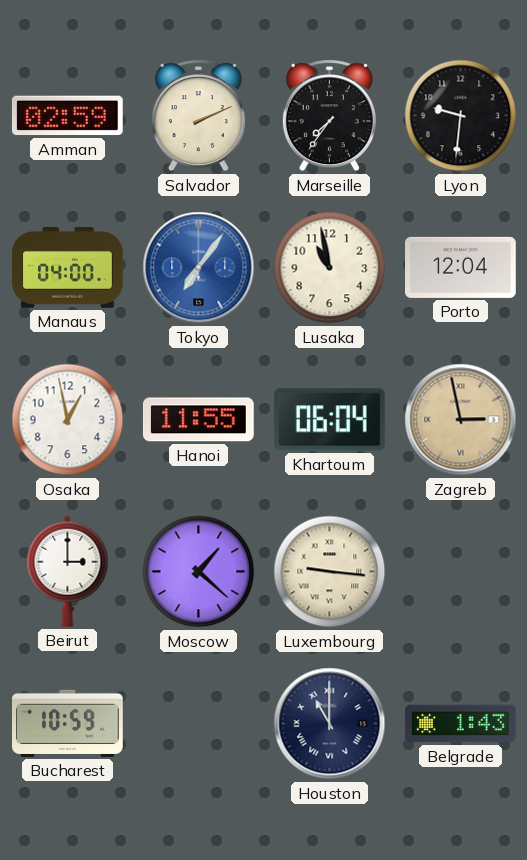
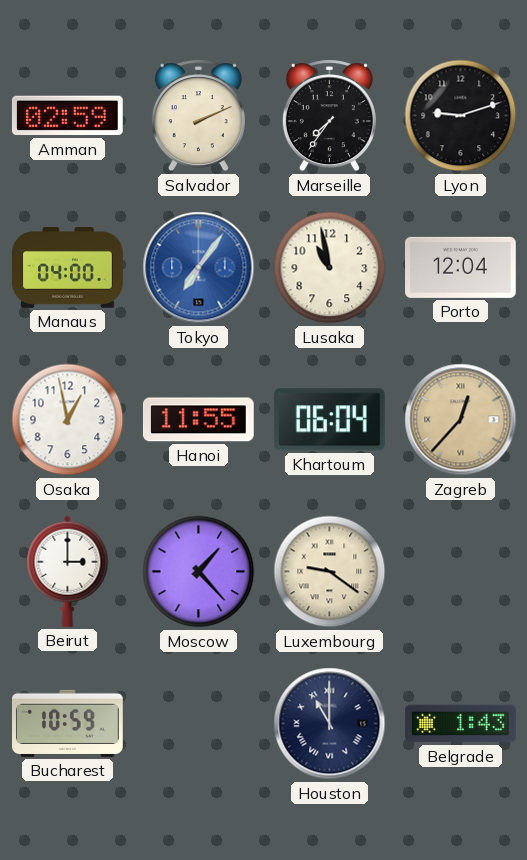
Lyon: 9:31 -> 9:12
Zagreb: 2:58 -> 12:37
Moscow: 1:22 -> 1:23
Luxembourg: 9:16 -> 9:21
